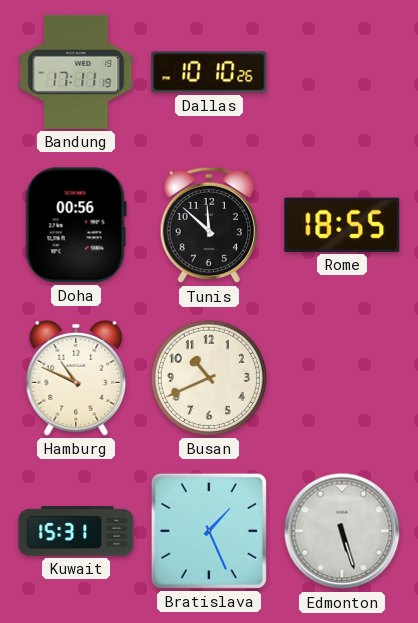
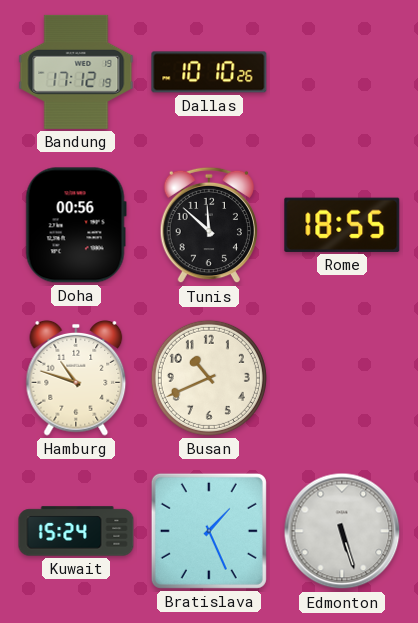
Bandung: 17:11 -> 17:12
Hamburg: 10:49 -> 10:48
Kuwait: 15:31 -> 15:24
